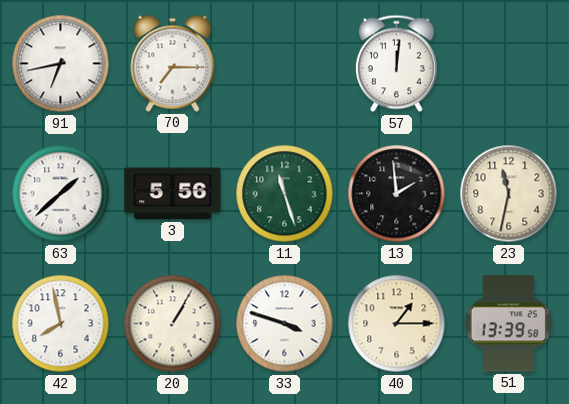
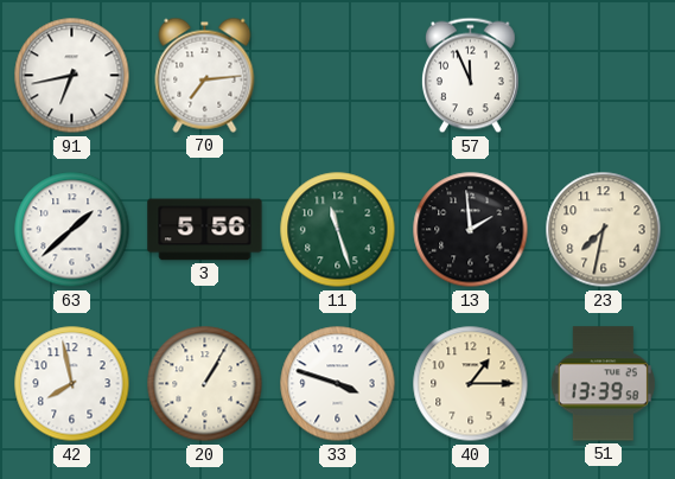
70: 7:15 -> 7:14
57: 12:01 -> 11:56
23: 11:32 -> 7:32
